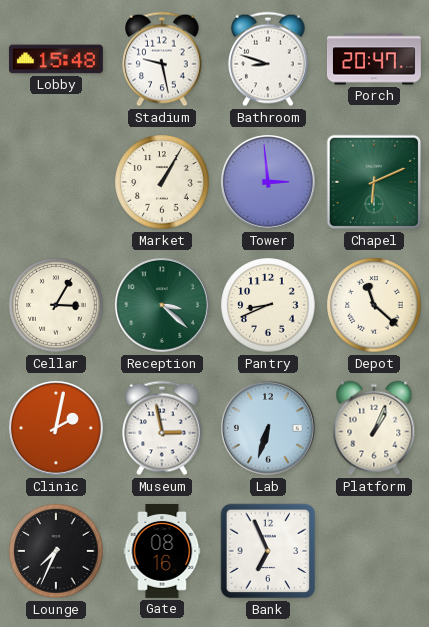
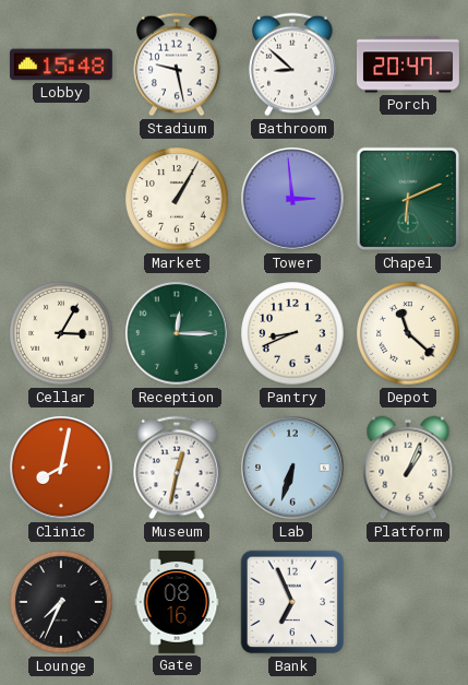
Bathroom: 8:48 -> 8:52
Reception: 3:22 -> 12:15
Clinic: 2:02 -> 8:02
Museum: 2:58 -> 12:32
